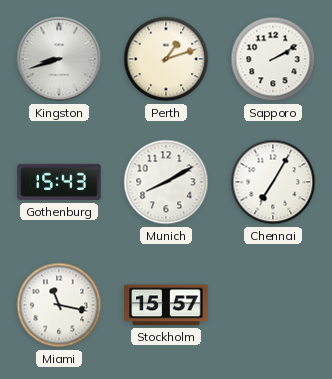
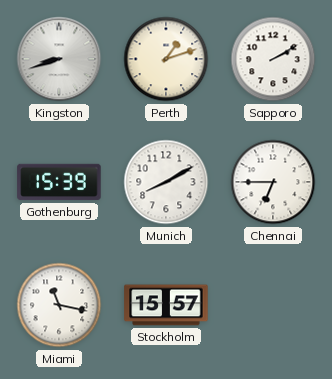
Gothenburg: 15:43 -> 15:39
Chennai: 7:05 -> 6:45
